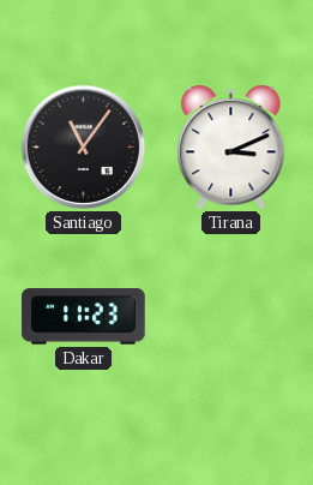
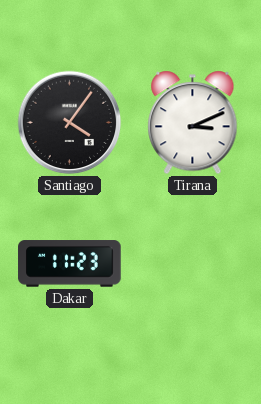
Santiago: 11:06 -> 4:06
